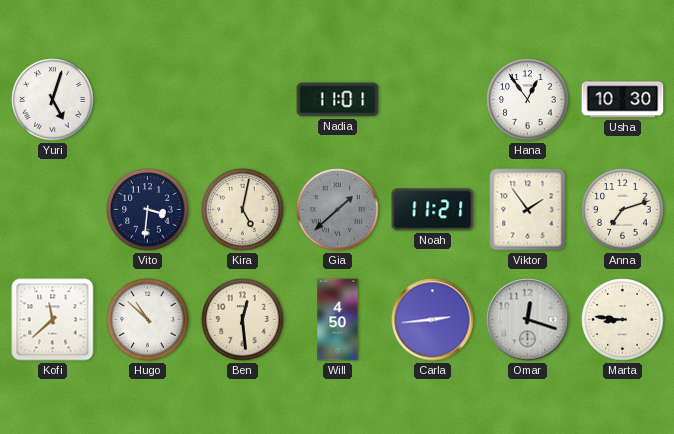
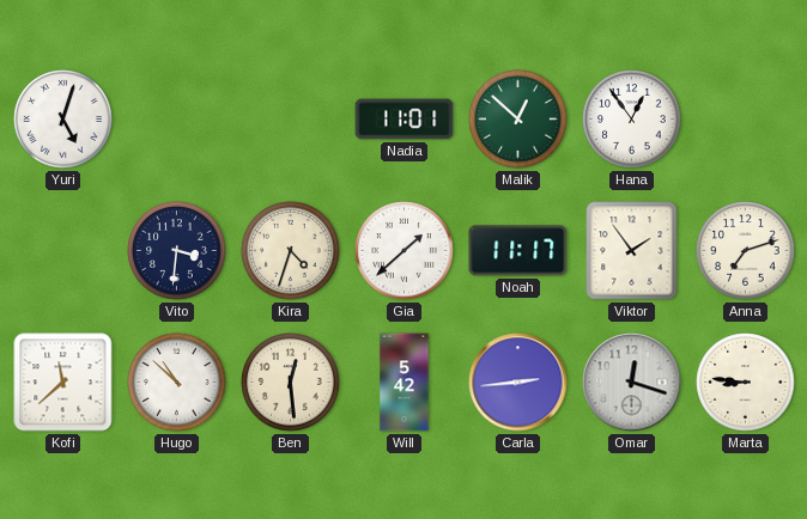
Malik: none -> 12:52
Usha: 10:30 -> none
Kira: 5:02 -> 4:33
Gia dial: grey -> white
Noah: 11:21 -> 11:17
Will: 4:50 -> 5:42
